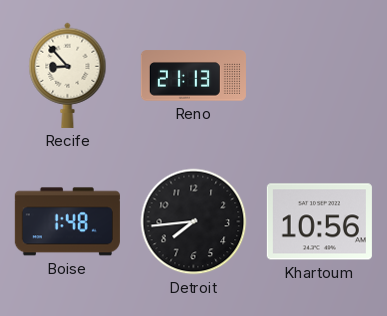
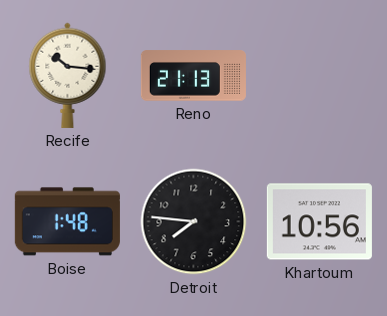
Recife: 8:53 -> 10:16
Detroit: 7:44 -> 7:46
